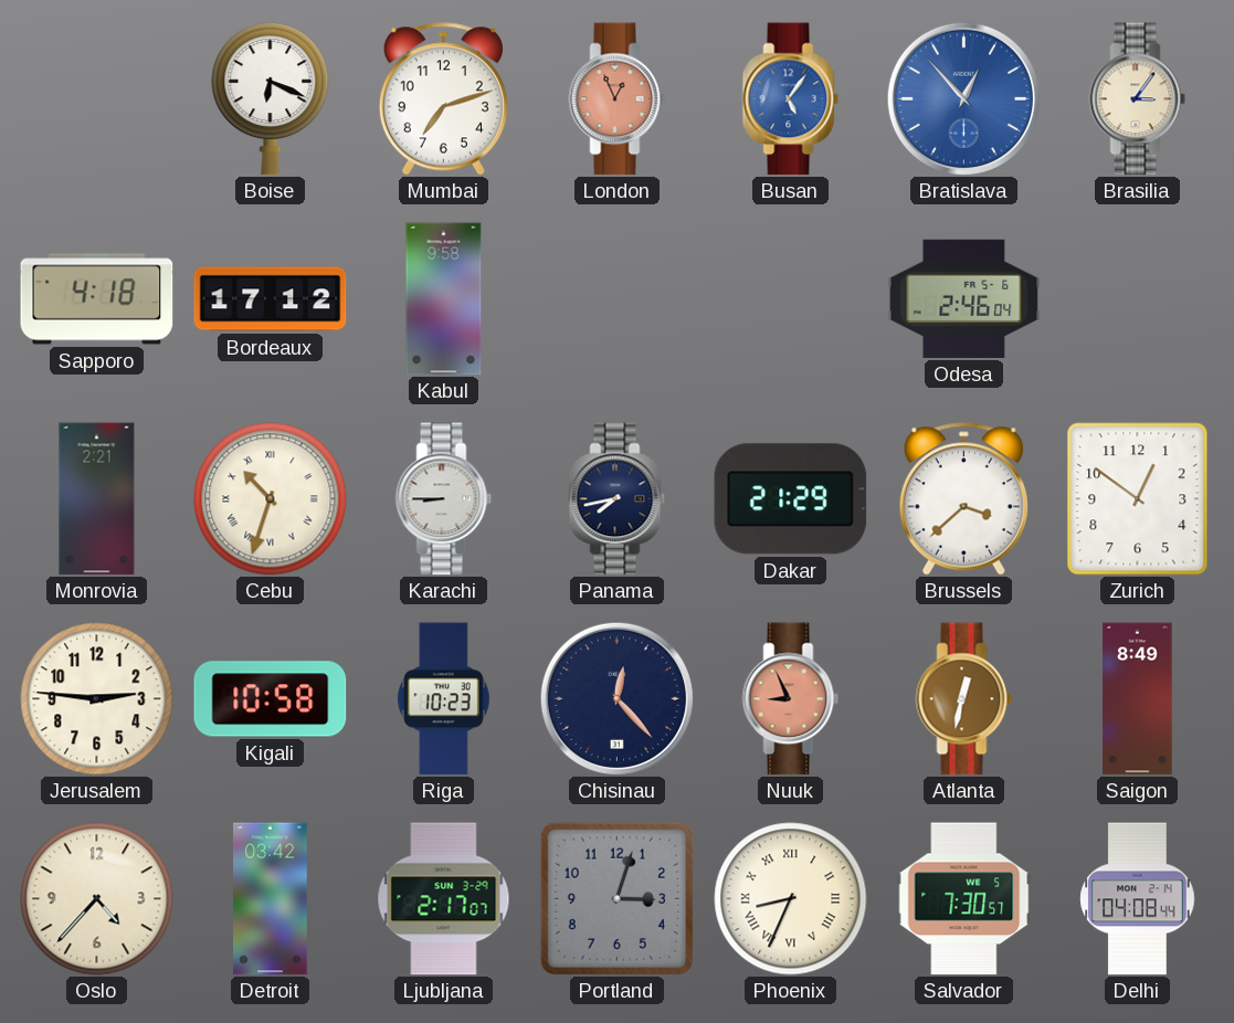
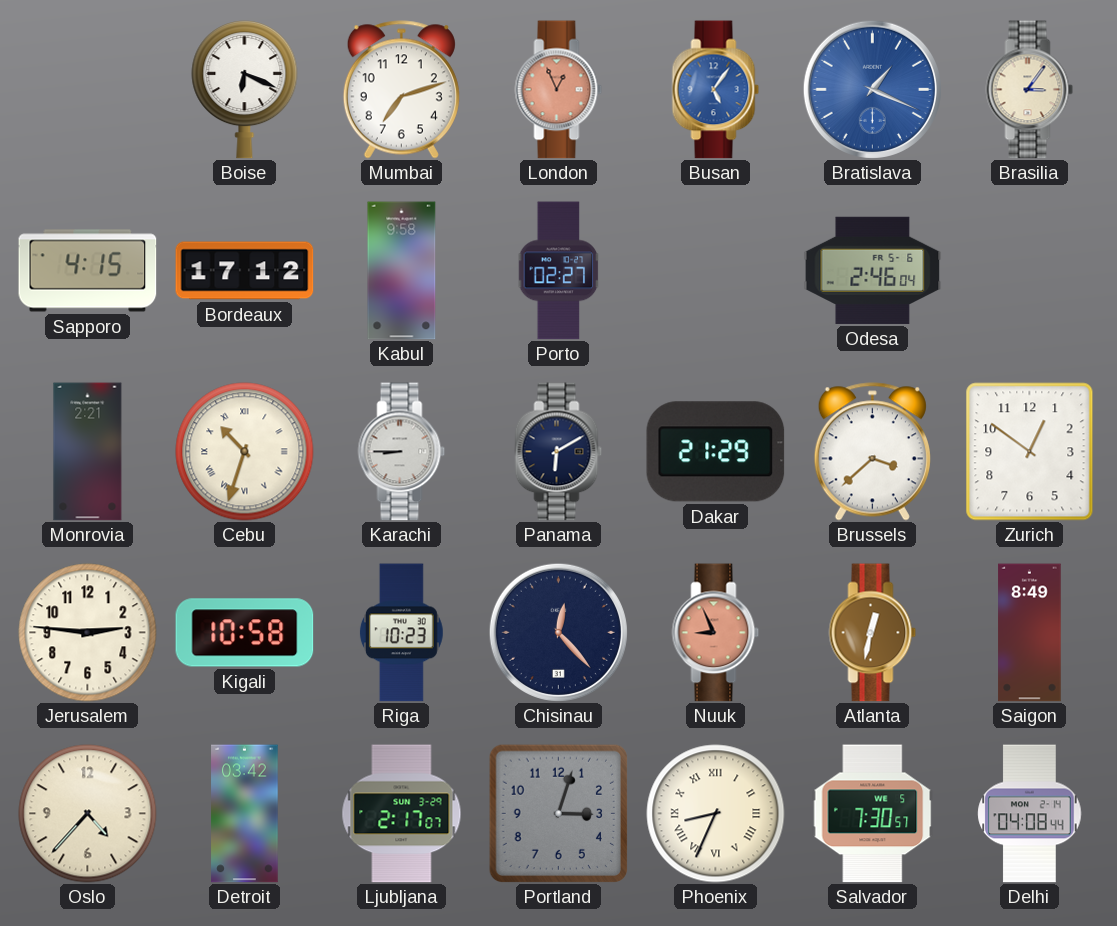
Bratislava: 12:53 -> 1:19
Sapporo: 4:18 -> 4:15
Porto: none -> 02:27
Panama: 7:43 -> 6:10
